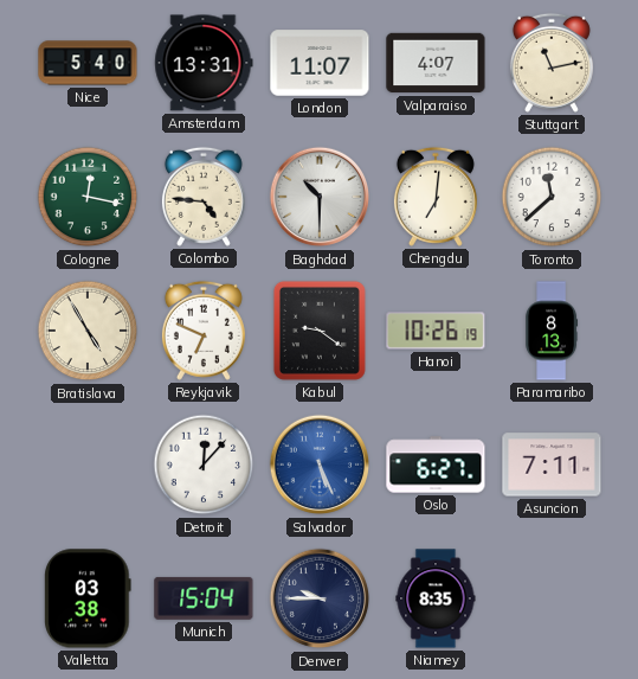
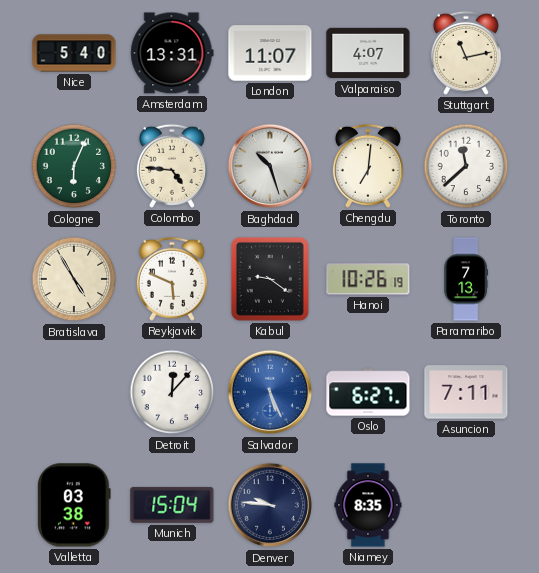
Cologne: 12:17 -> 6:04
Baghdad: 10:30 -> 10:27
Reykjavik: 6:49 -> 5:49
Paramaribo: 8:13 -> 7:13
Denver: 9:45 -> 9:46
